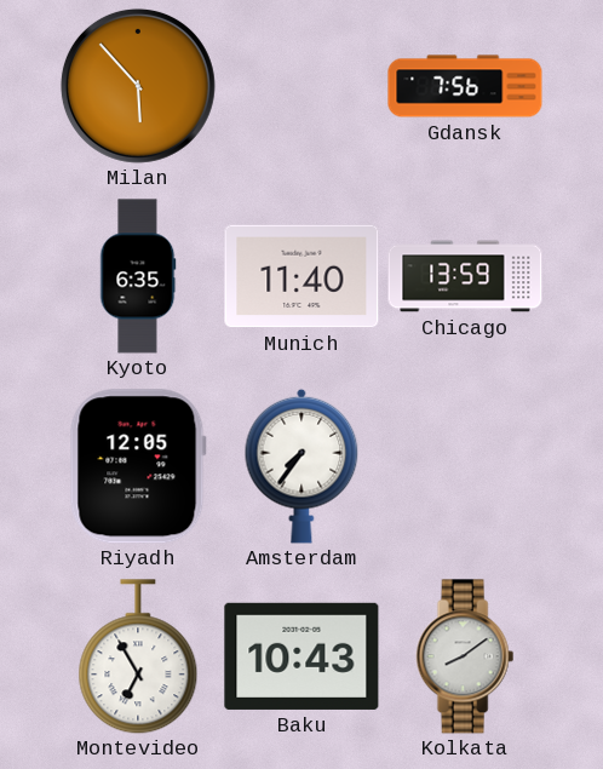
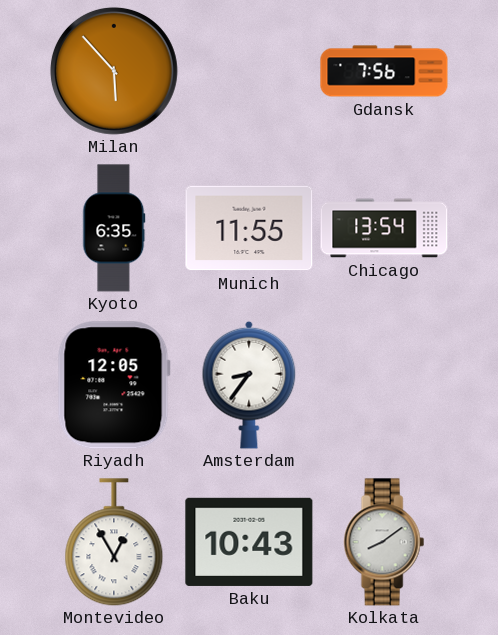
Munich: 11:40 -> 11:55
Chicago: 13:59 -> 13:54
Amsterdam: 7:36 -> 8:36
Montevideo: 6:55 -> 12:55
